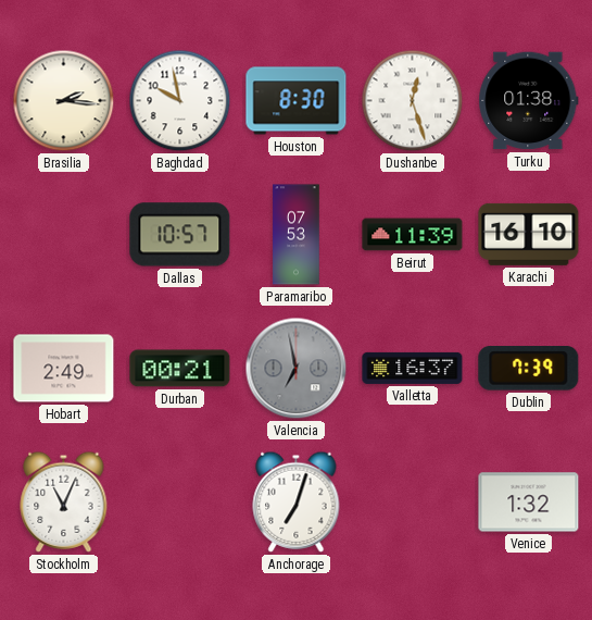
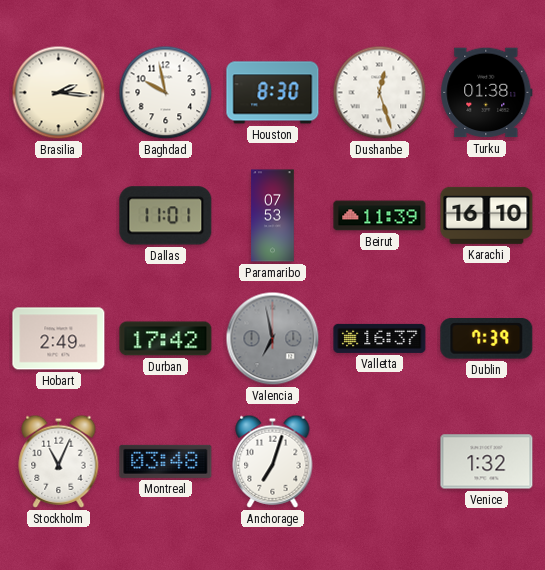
Dallas: 10:57 -> 11:01
Durban: 00:21 -> 17:42
Montreal: none -> 03:48
